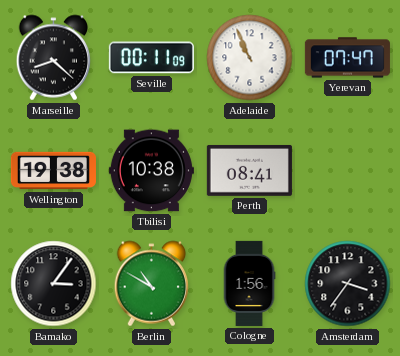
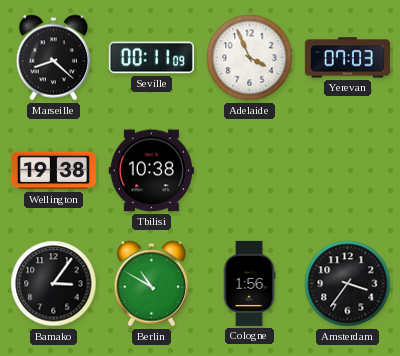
Adelaide: 10:56 -> 3:56
Yerevan: 07:47 -> 07:03
Perth: 08:41 -> none
